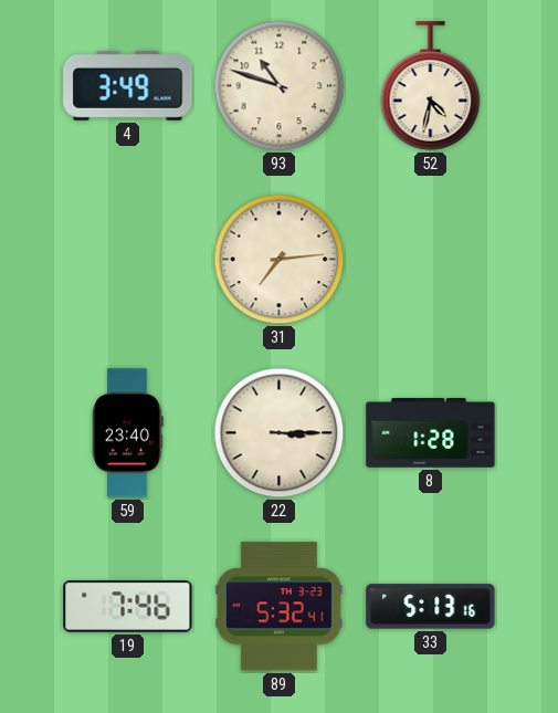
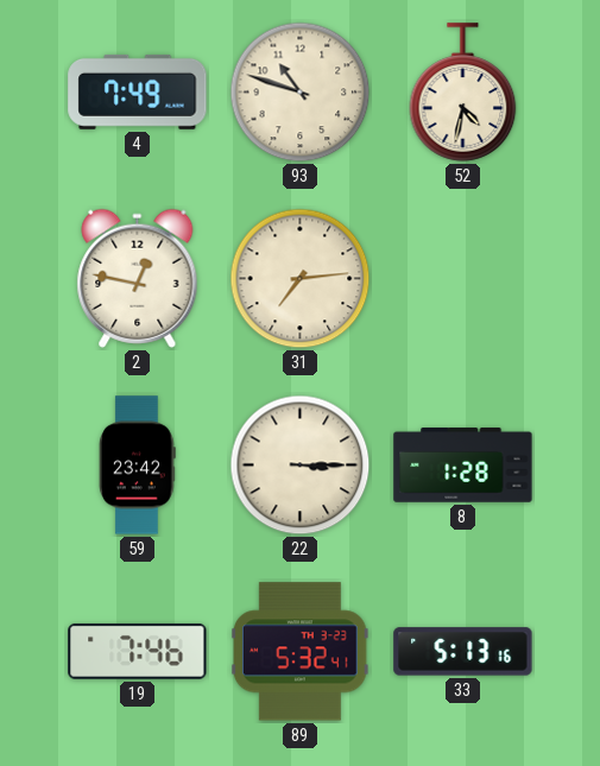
4: 3:49 -> 7:49
2: none -> 12:47
59: 23:40 -> 23:42
